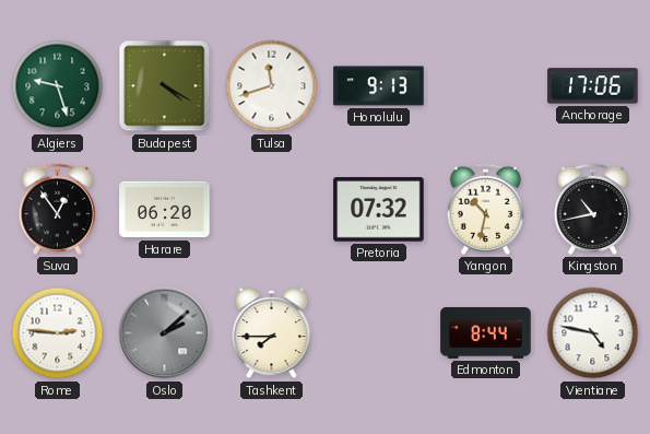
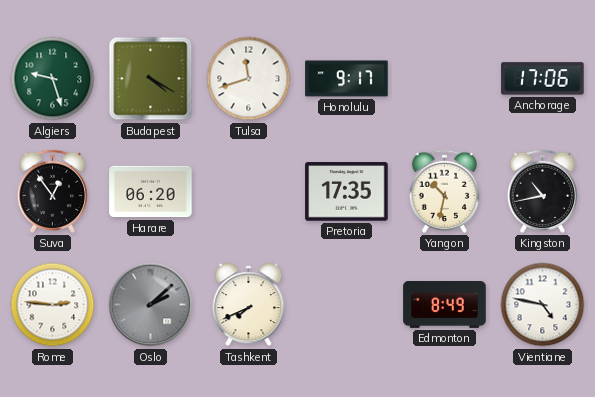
Honolulu: 9:13 -> 9:17
Pretoria: 07:32 -> 17:35
Tashkent: 7:45 -> 7:41
Edmonton: 8:44 -> 8:49
